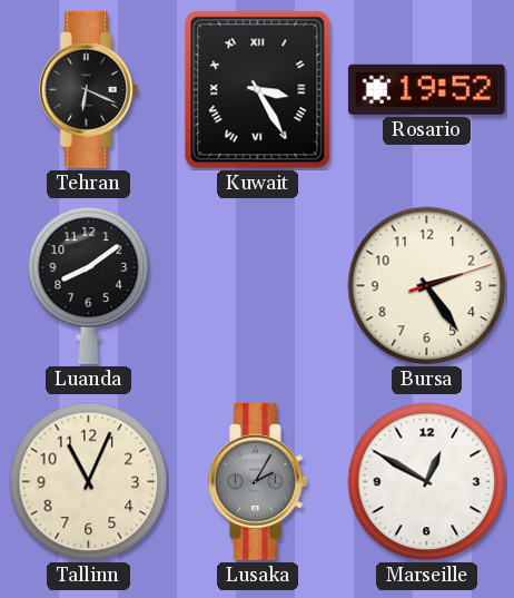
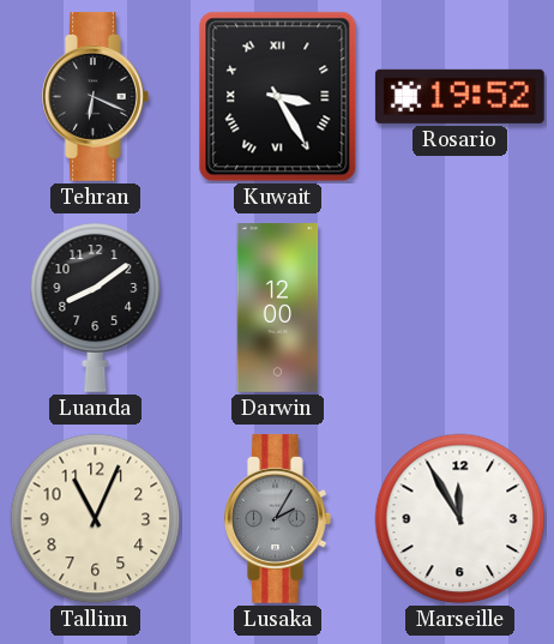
Darwin: none -> 12:00
Bursa: 2:24 -> none
Marseille: 12:50 -> 11:55
